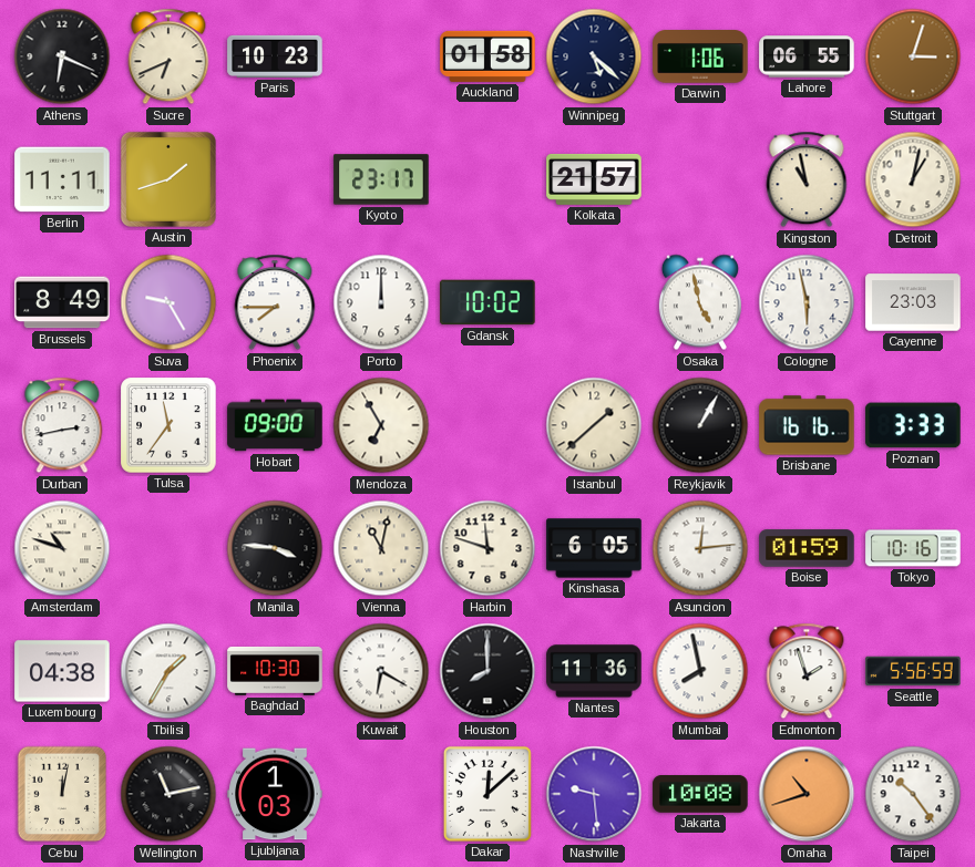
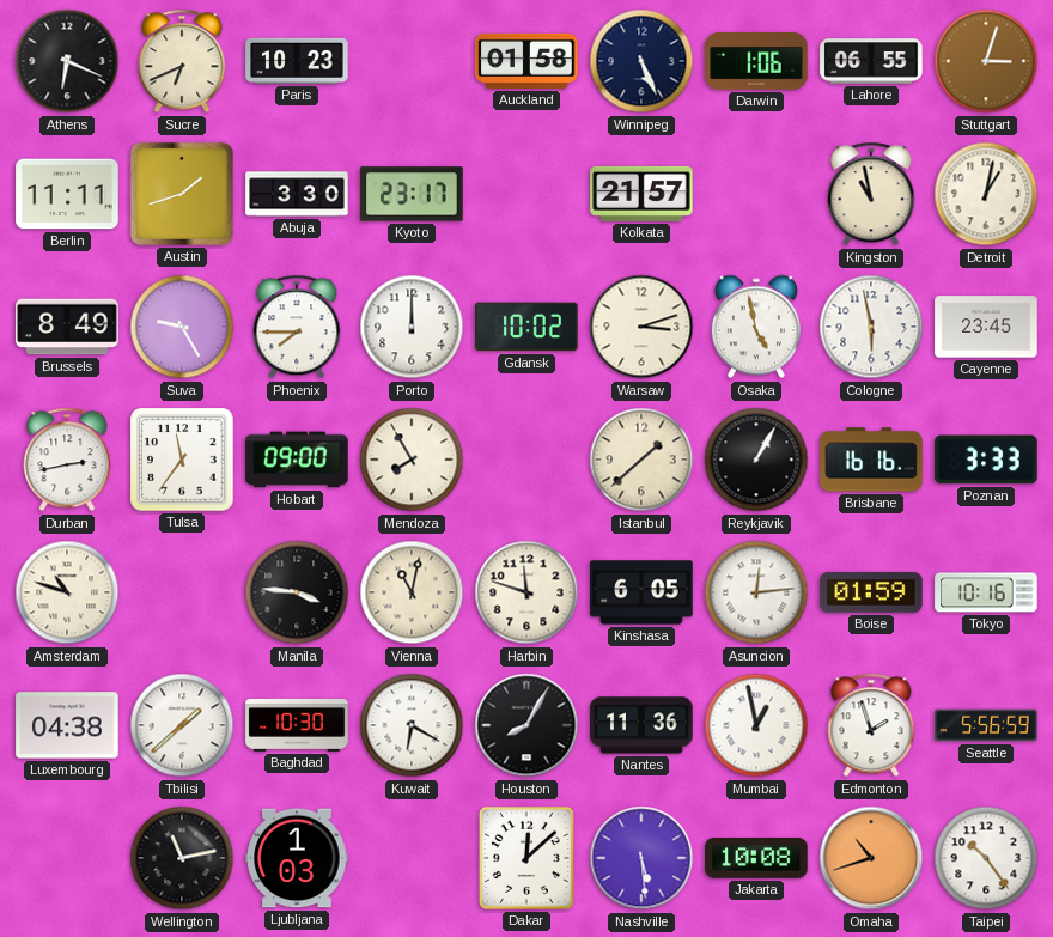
Winnipeg: 5:22 -> 5:26
Abuja: none -> 3:30
Warsaw: none -> 3:12
Cayenne: 23:03 -> 23:45
Mendoza: 6:55 -> 7:55
Tbilisi: 1:35 -> 1:38
Houston: 8:00 -> 8:05
Mumbai: 7:58 -> 12:58
Cebu: 12:02 -> none
Nashville: 9:29 -> 5:29
